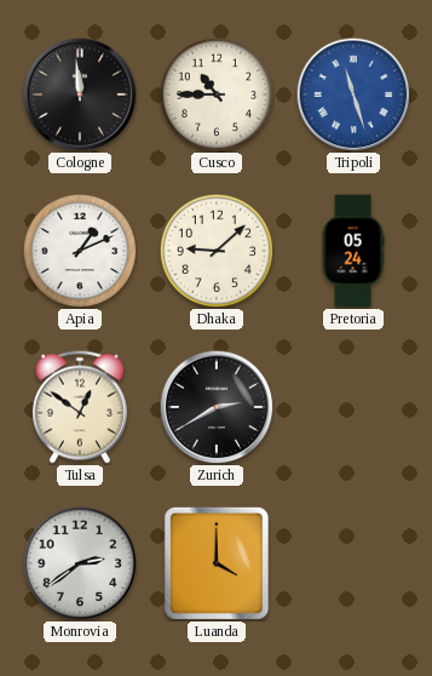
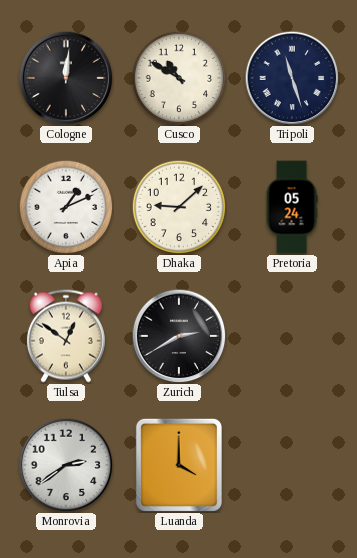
Cologne: 11:59 -> 12:01
Cusco: 10:45 -> 10:50
Tripoli dial: blue -> navy
